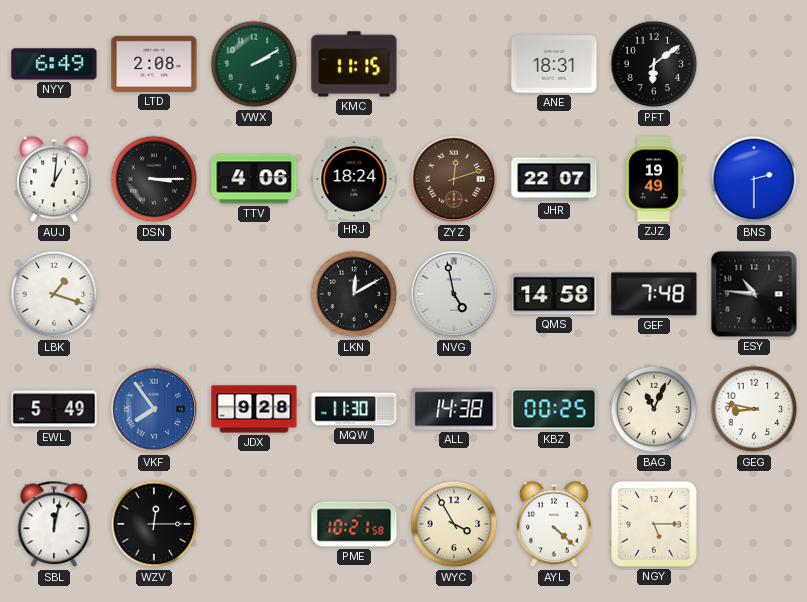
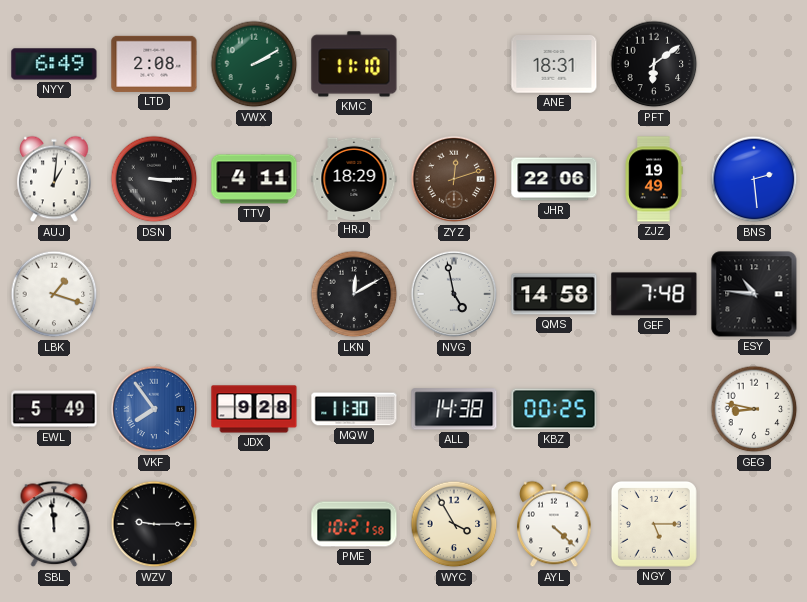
KMC: 11:15 -> 11:10
TTV: 4:06 -> 4:11
HRJ: 18:24 -> 18:29
JHR: 22:07 -> 22:06
BNS: 2:30 -> 2:29
BAG: 11:04 -> none
SBL: 12:02 -> 11:59
WZV: 12:15 -> 9:15
